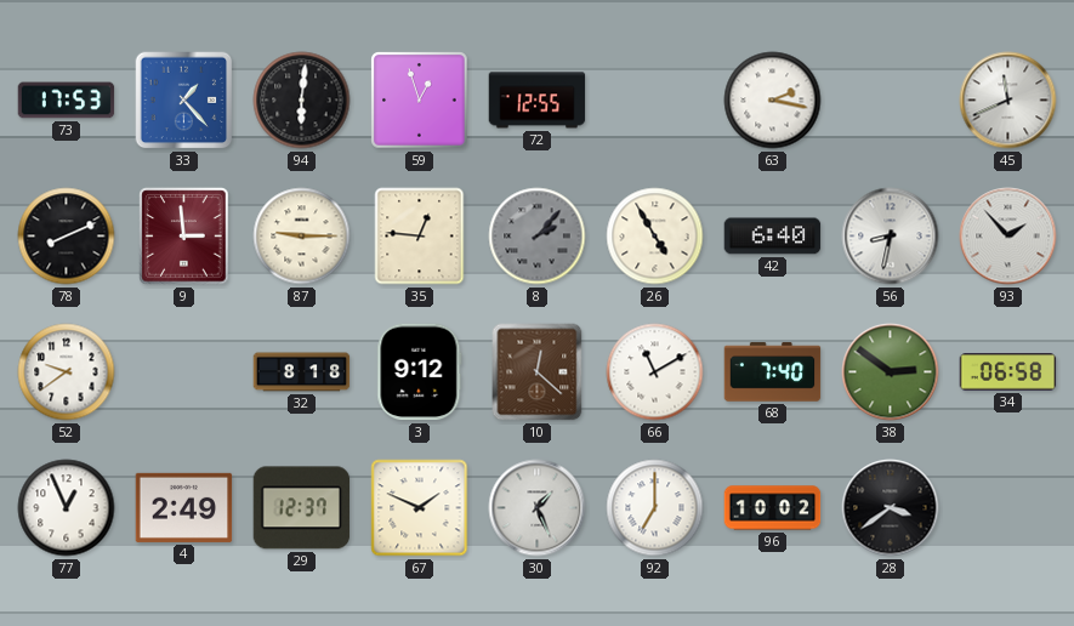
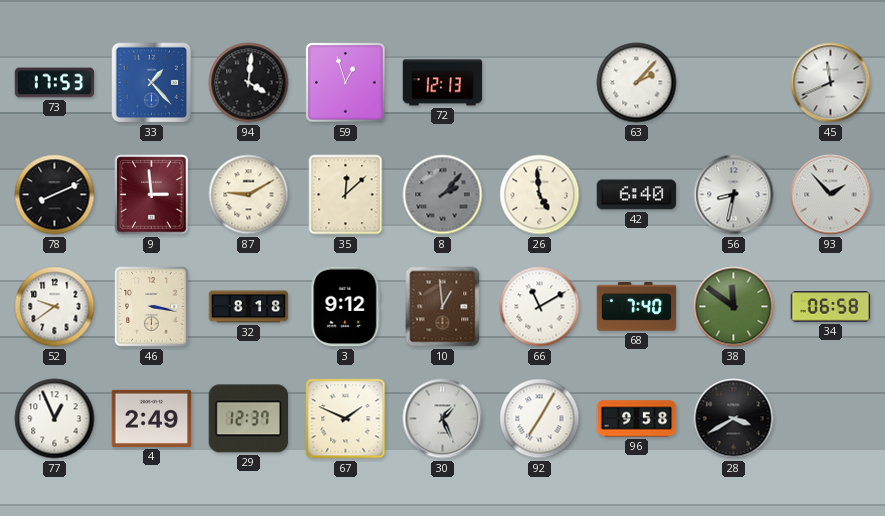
94: 6:01 -> 4:01
72: 12:55 -> 12:13
63: 2:17 -> 2:07
87: 9:15 -> 9:10
35: 12:46 -> 12:08
26: 4:55 -> 4:59
46: none -> 3:17
10: 12:22 -> 12:59
38: 2:51 -> 11:51
92: 7:00 -> 7:05
96: 10:02 -> 9:58
28: 3:39 -> 3:40
